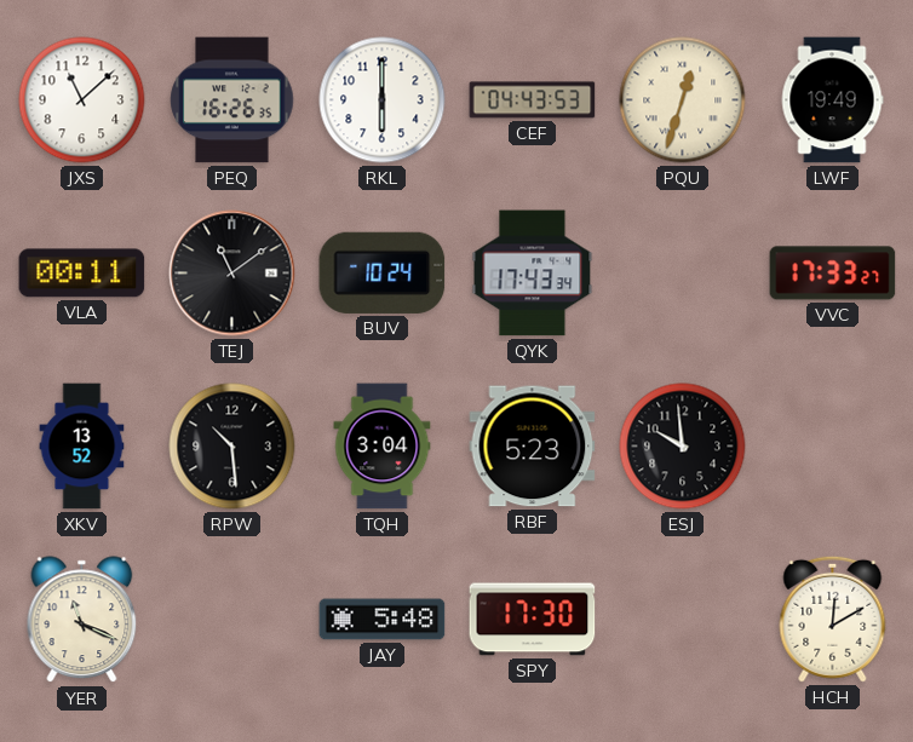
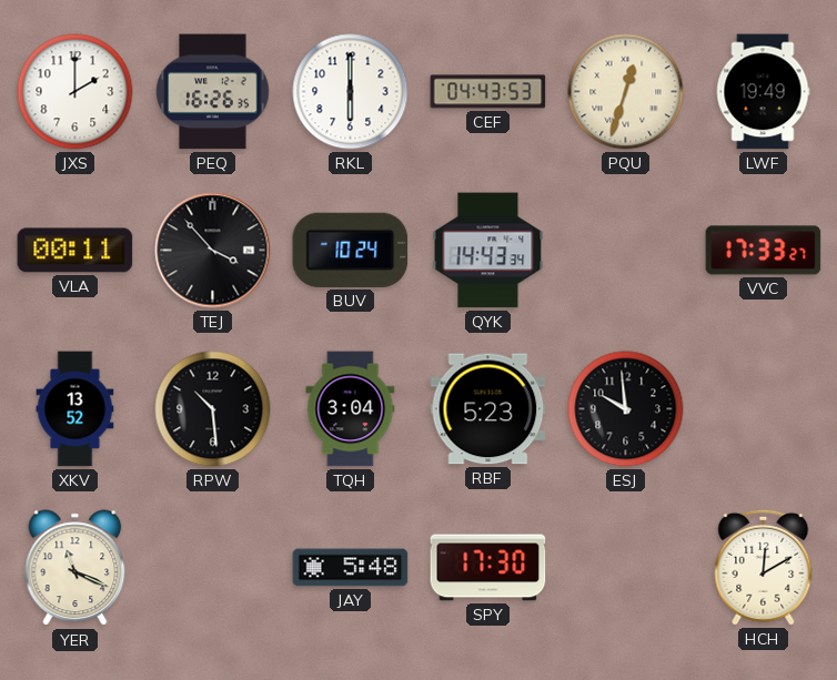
JXS: 11:08 -> 2:00
TEJ: 11:09 -> 3:53
QYK: 17:43 -> 14:43
